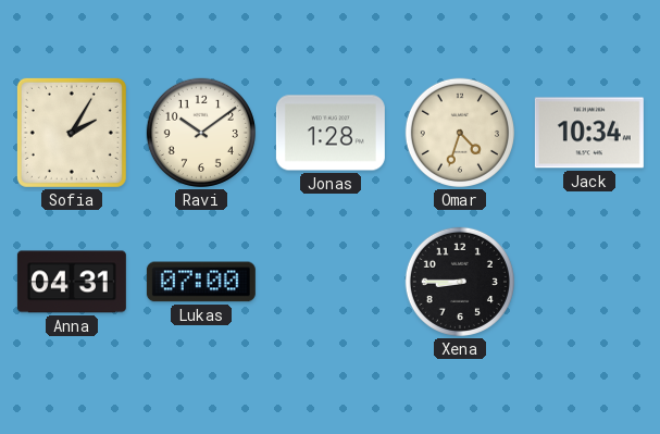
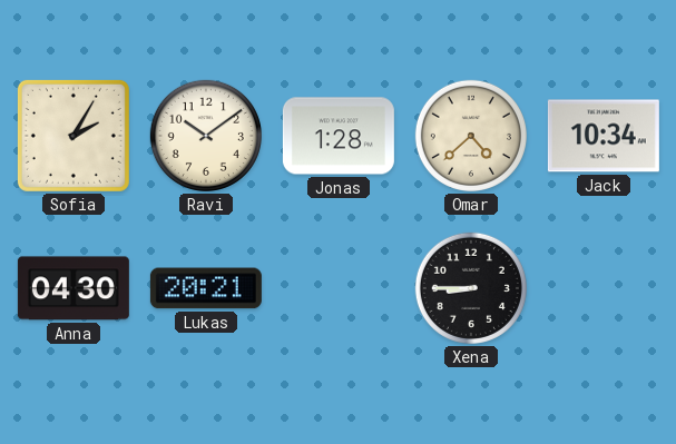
Omar: 4:33 -> 4:38
Anna: 04:31 -> 04:30
Lukas: 07:00 -> 20:21
